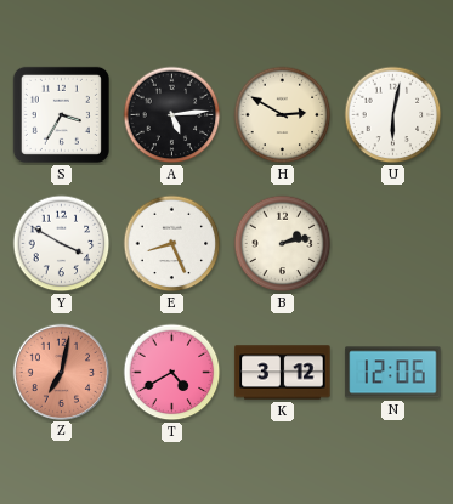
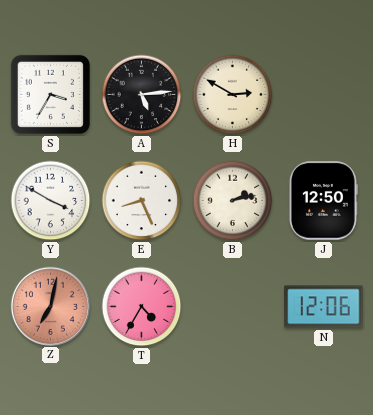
U: 6:02 -> none
J: none -> 12:50
T: 4:40 -> 4:35
K: 3:12 -> none
